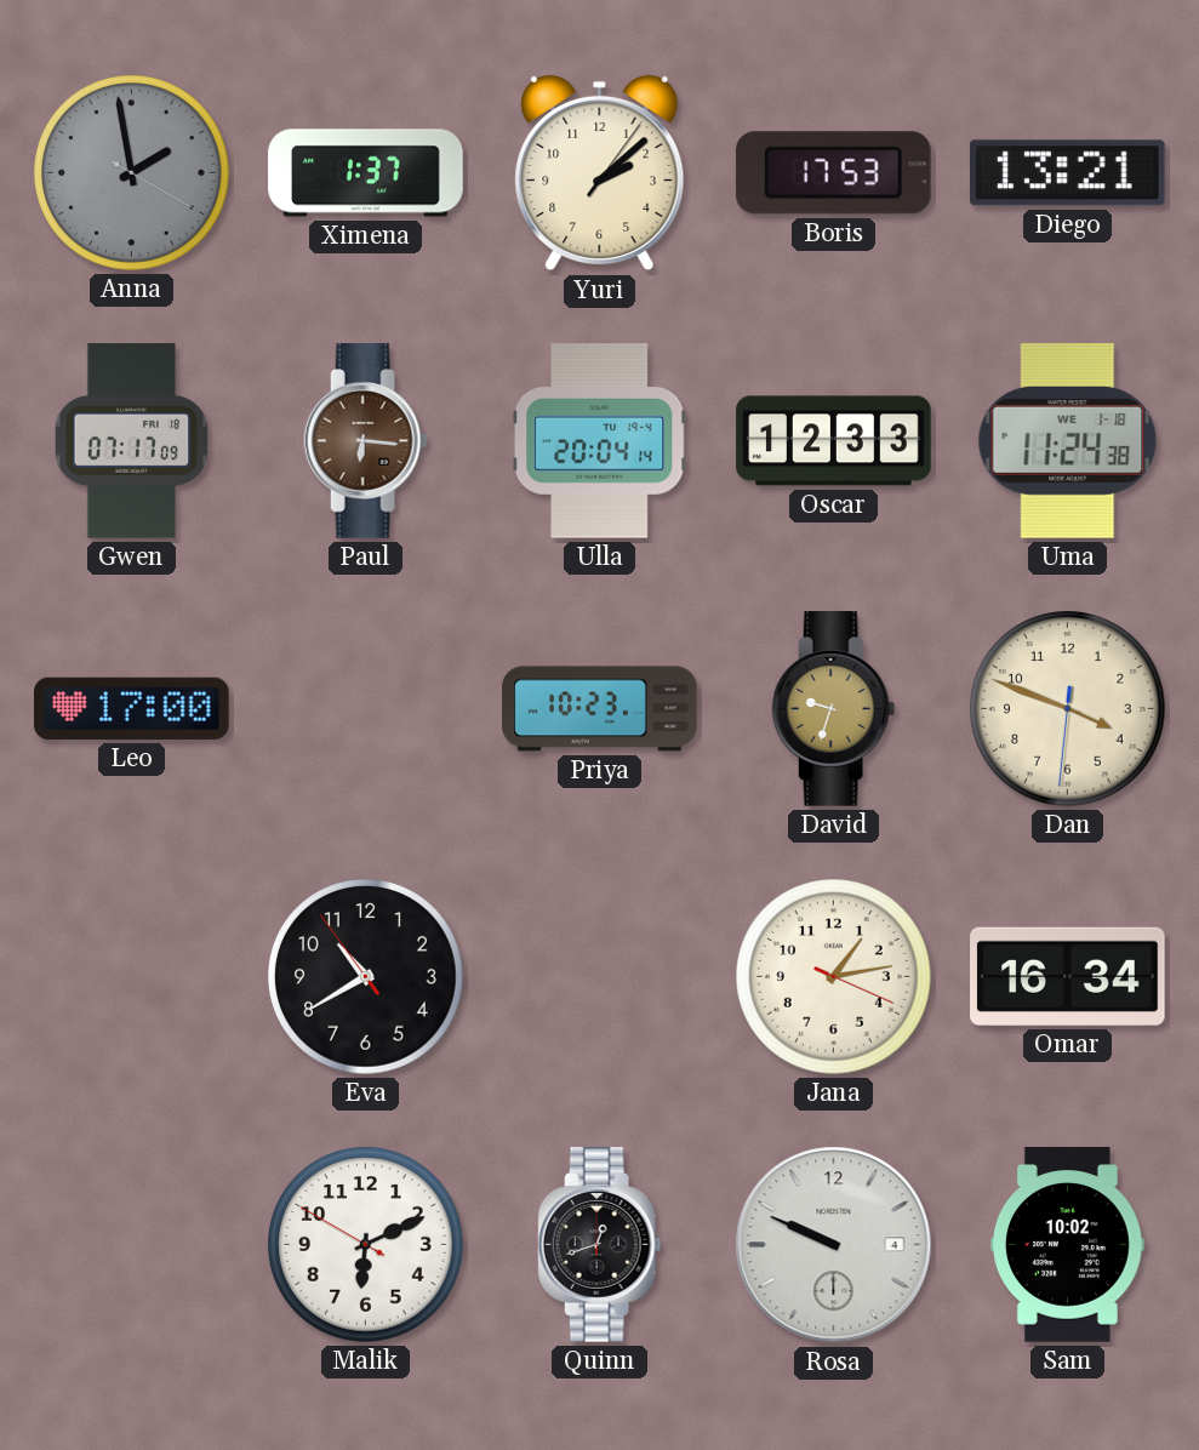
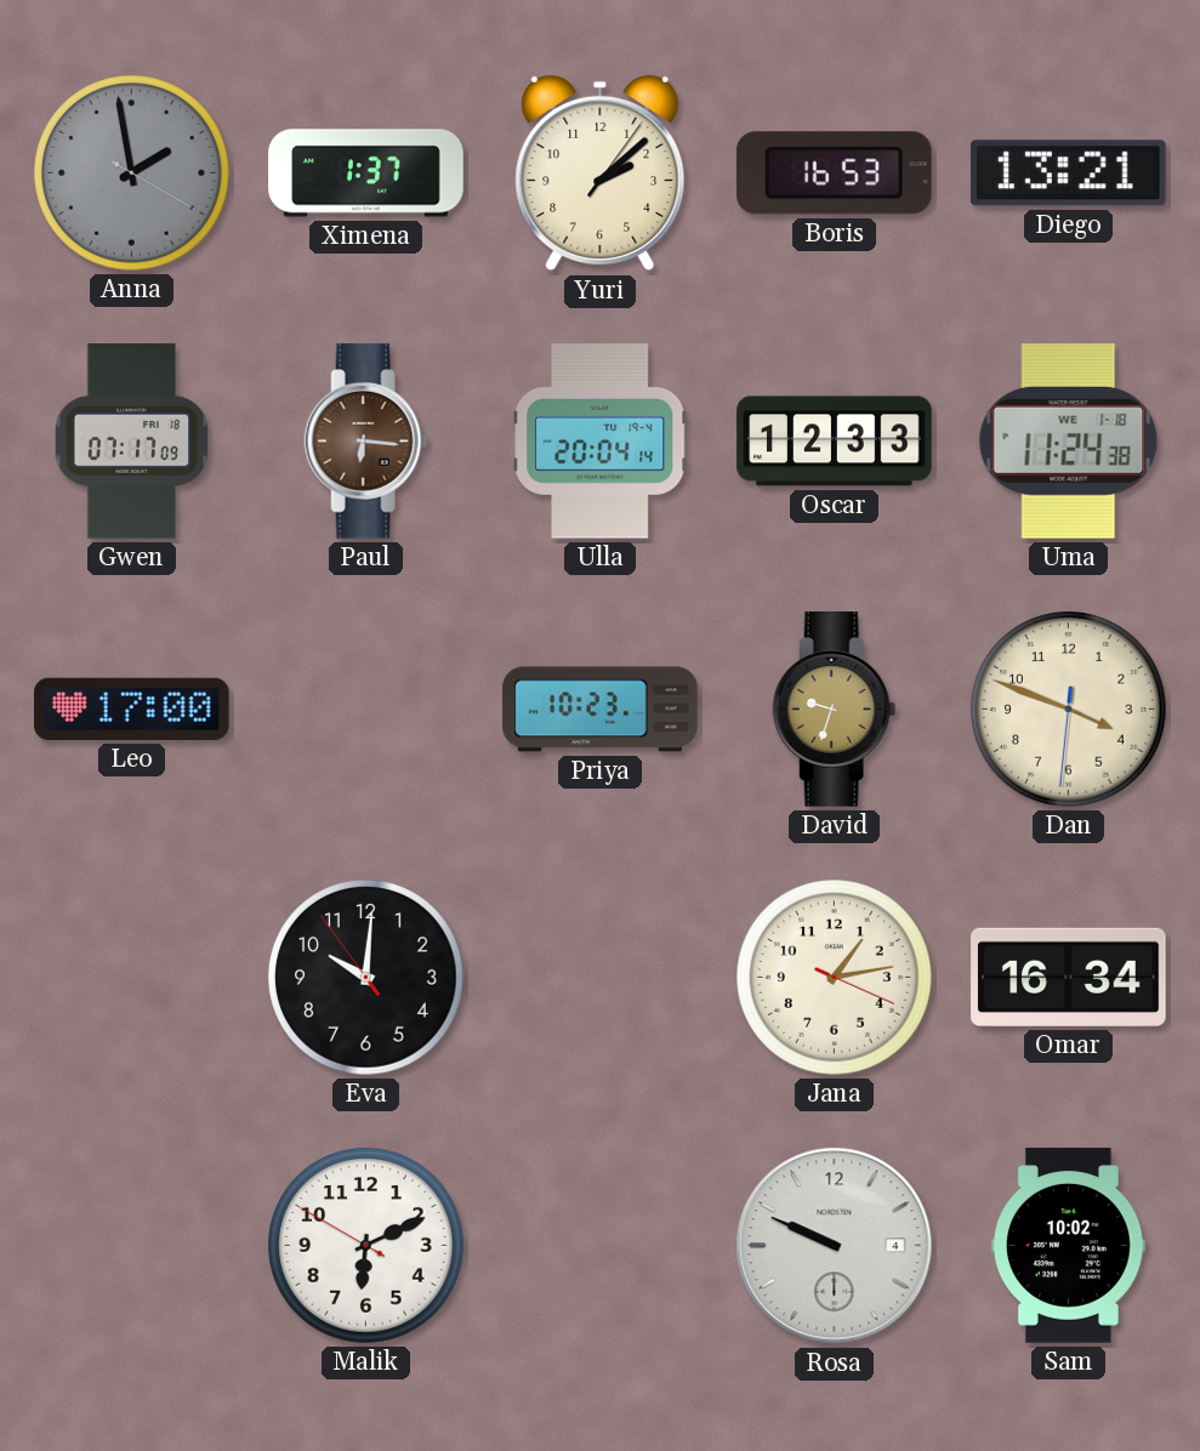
Boris: 17:53 -> 16:53
Eva: 10:39 -> 10:00
Quinn: 12:42 -> none
